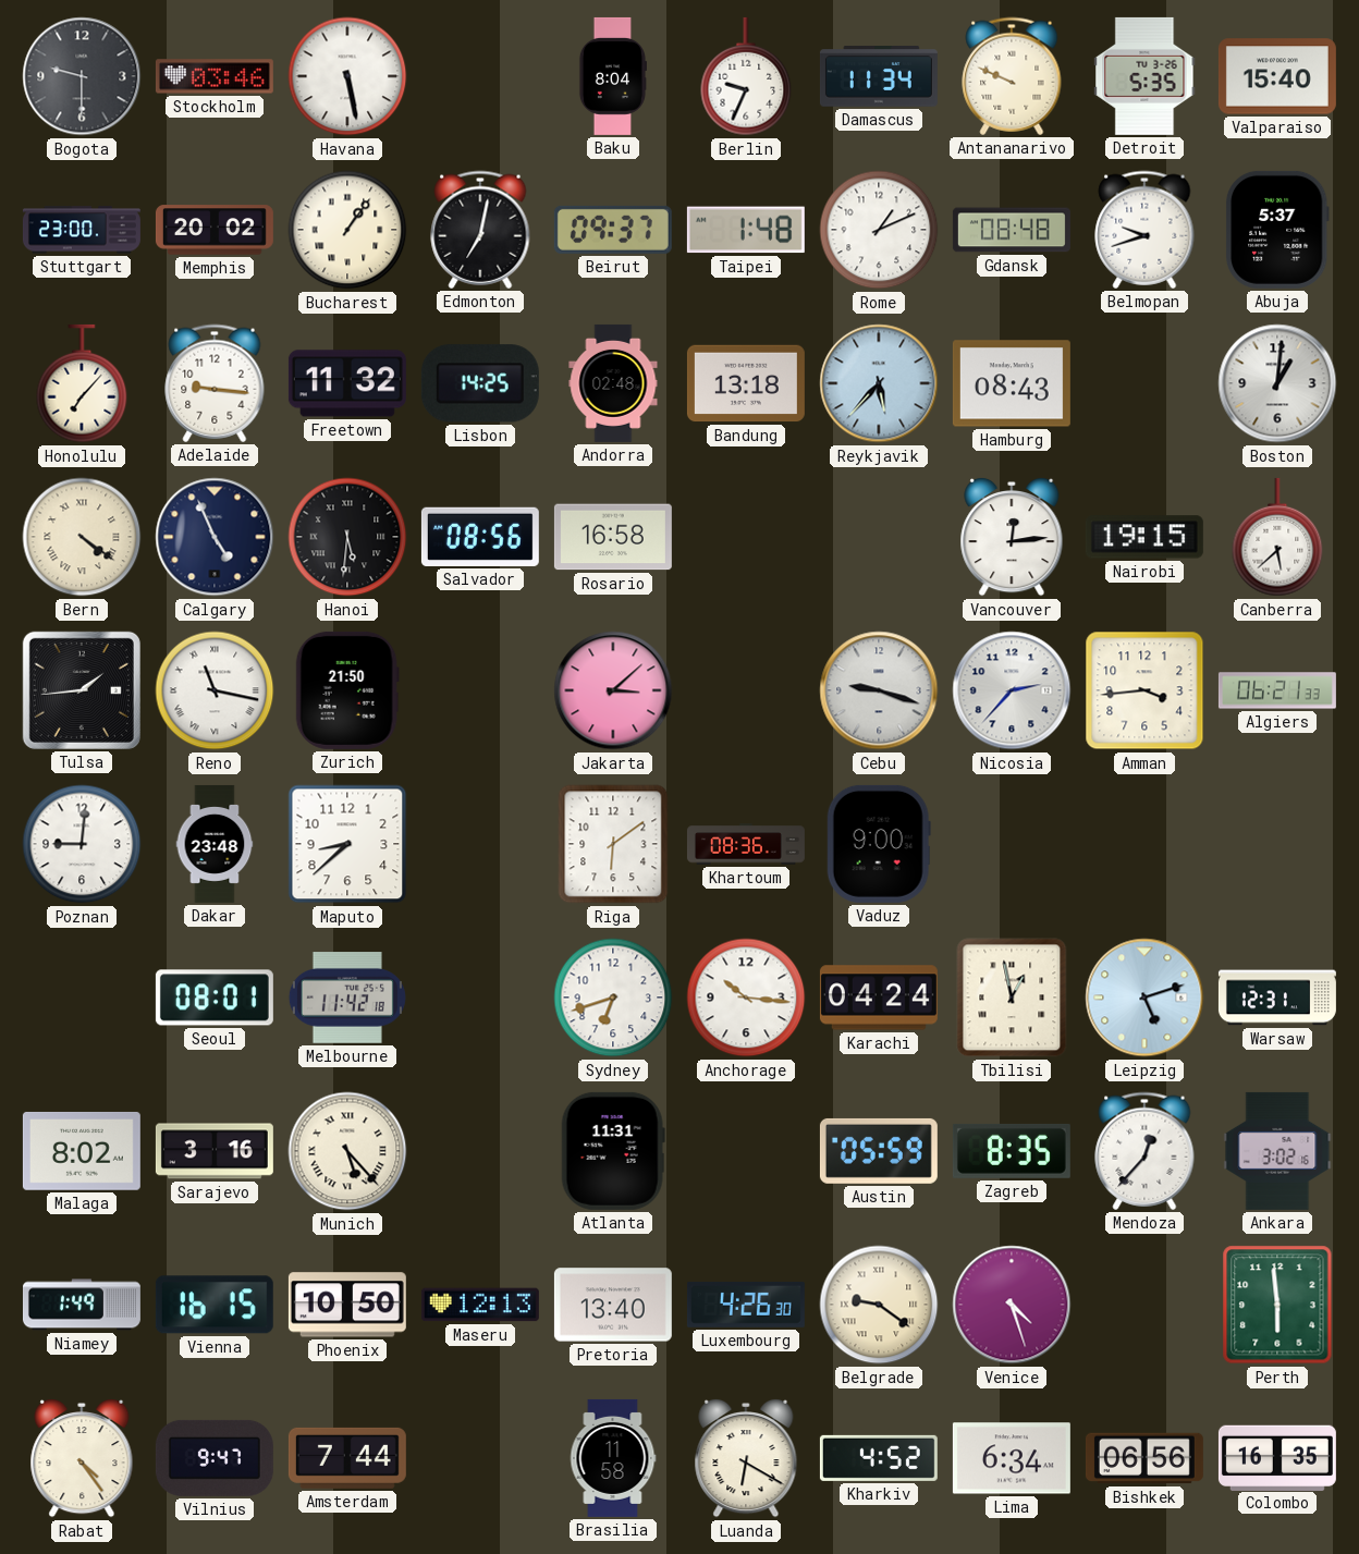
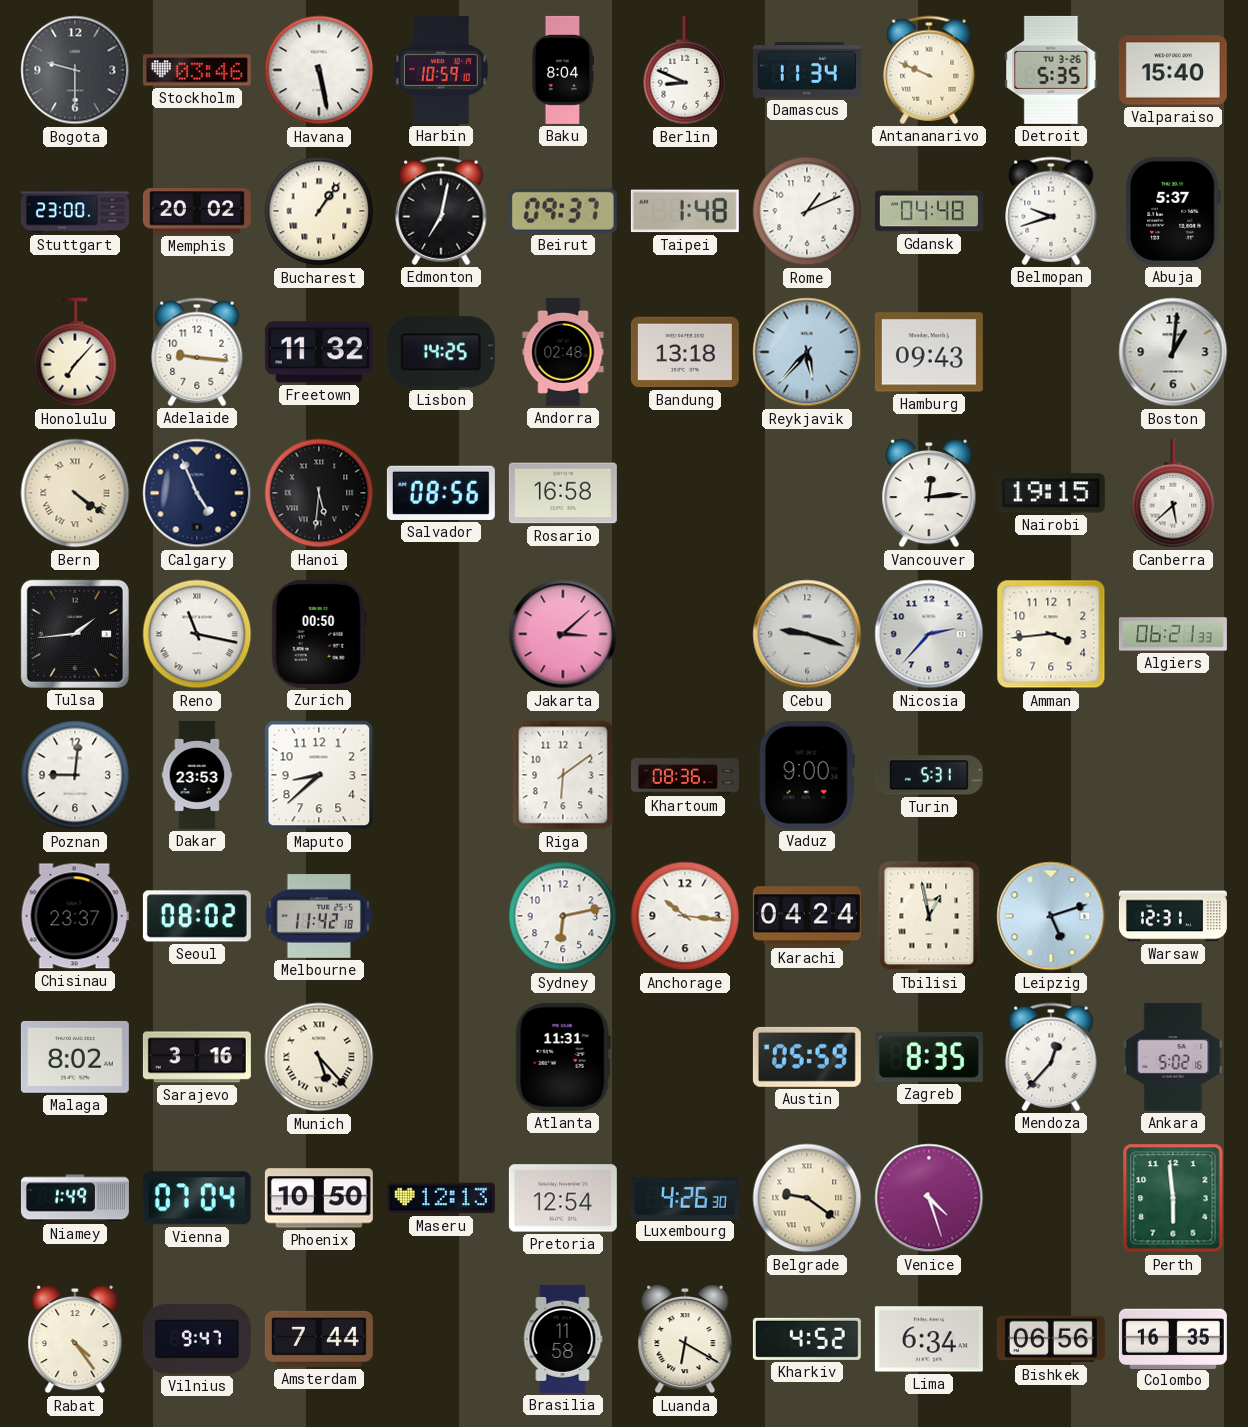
Harbin: none -> 10:59
Berlin: 9:34 -> 8:49
Gdansk: 08:48 -> 04:48
Hamburg: 08:43 -> 09:43
Zurich: 21:50 -> 00:50
Dakar: 23:48 -> 23:53
Turin: none -> 5:31
Chisinau: none -> 23:37
Seoul: 08:01 -> 08:02
Sydney: 6:42 -> 6:13
Ankara: 3:02 -> 5:02
Vienna: 16:15 -> 07:04
Pretoria: 13:40 -> 12:54
